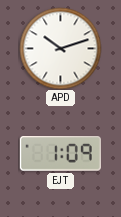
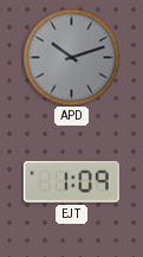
APD dial: white -> grey
